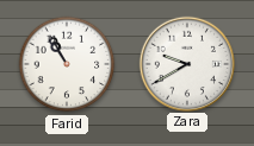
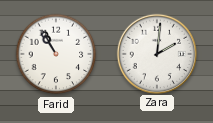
Zara: 9:40 -> 2:01
